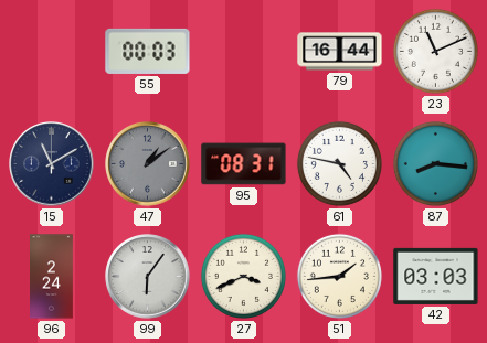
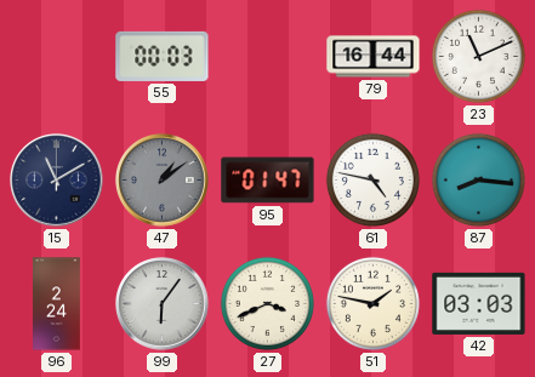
95: 08:31 -> 01:47
51: 1:44 -> 1:47
